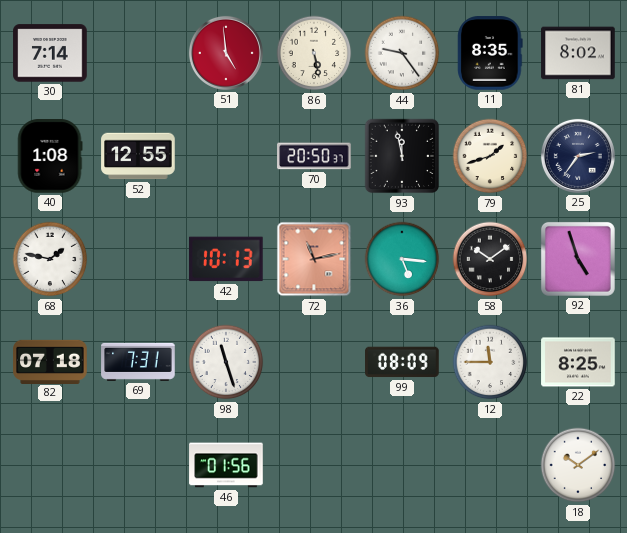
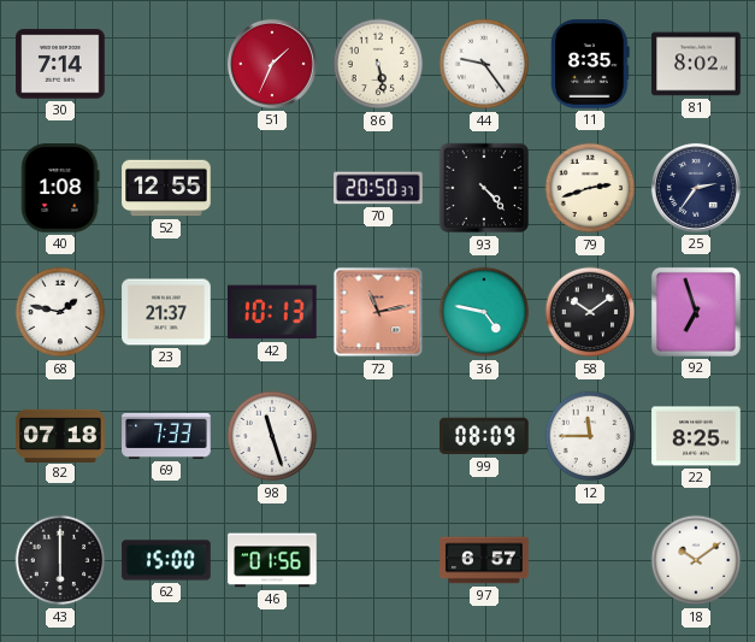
51: 4:59 -> 1:34
93: 11:58 -> 4:23
79: 1:42 -> 2:42
23: none -> 21:37
36: 5:16 -> 4:47
92: 4:57 -> 6:57
69: 7:31 -> 7:33
43: none -> 6:00
62: none -> 15:00
97: none -> 6:57
